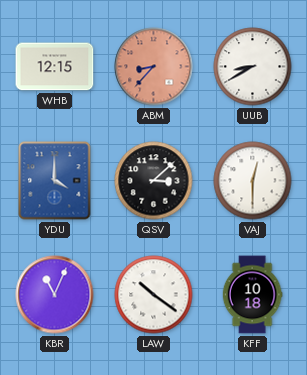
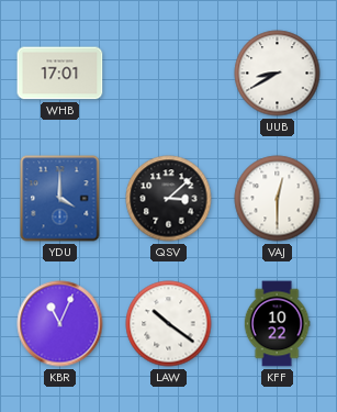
WHB: 12:15 -> 17:01
ABM: 8:37 -> none
KFF: 10:18 -> 10:22
